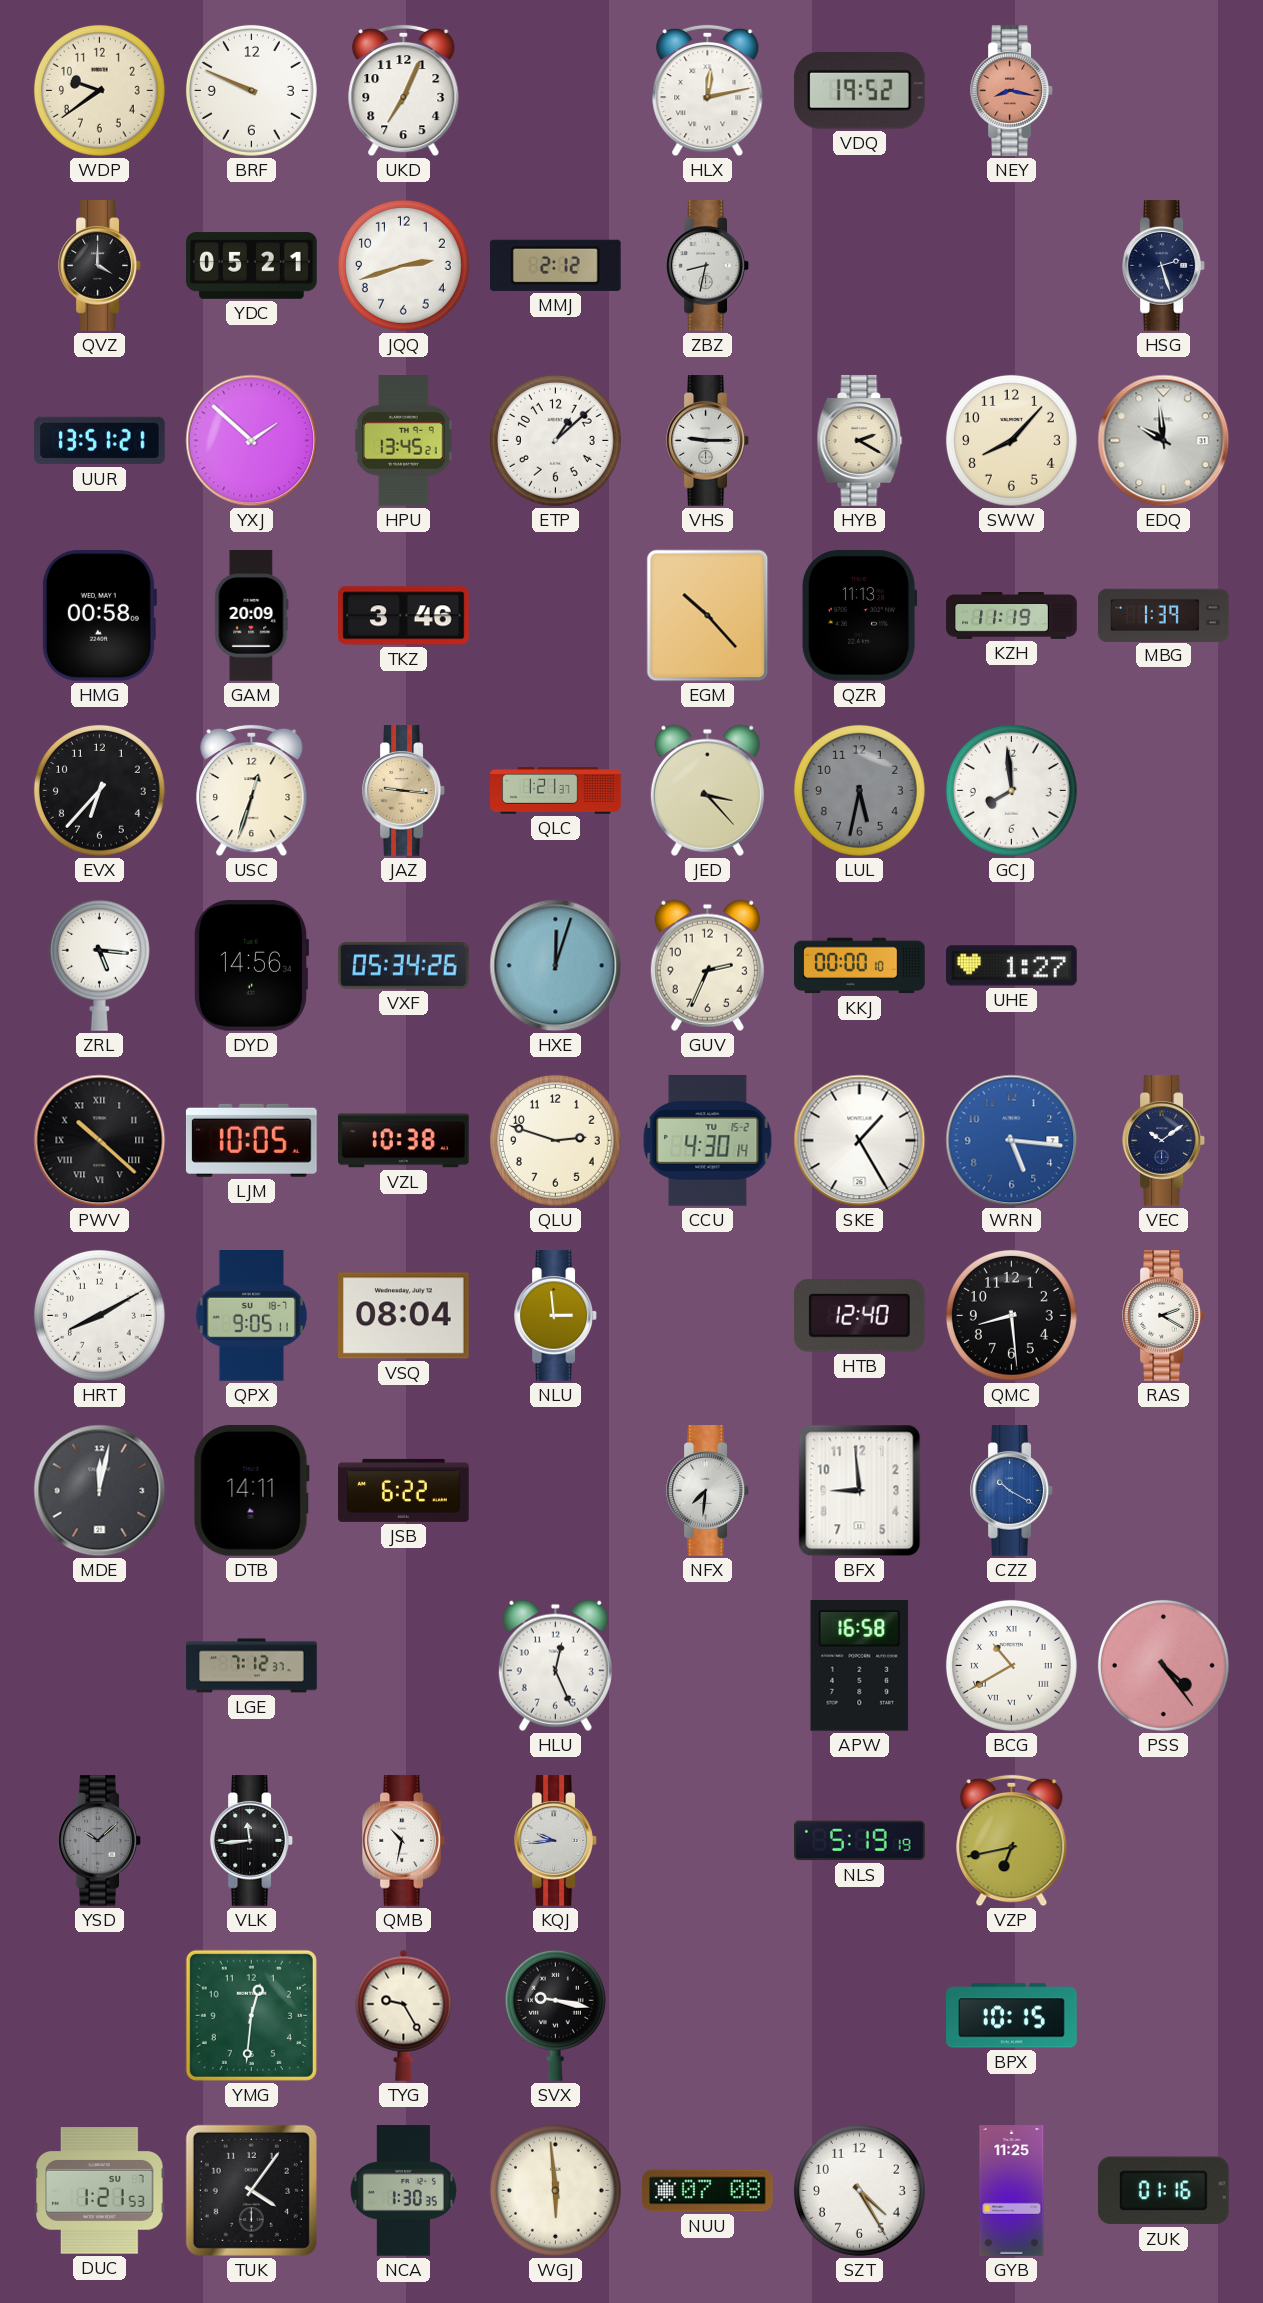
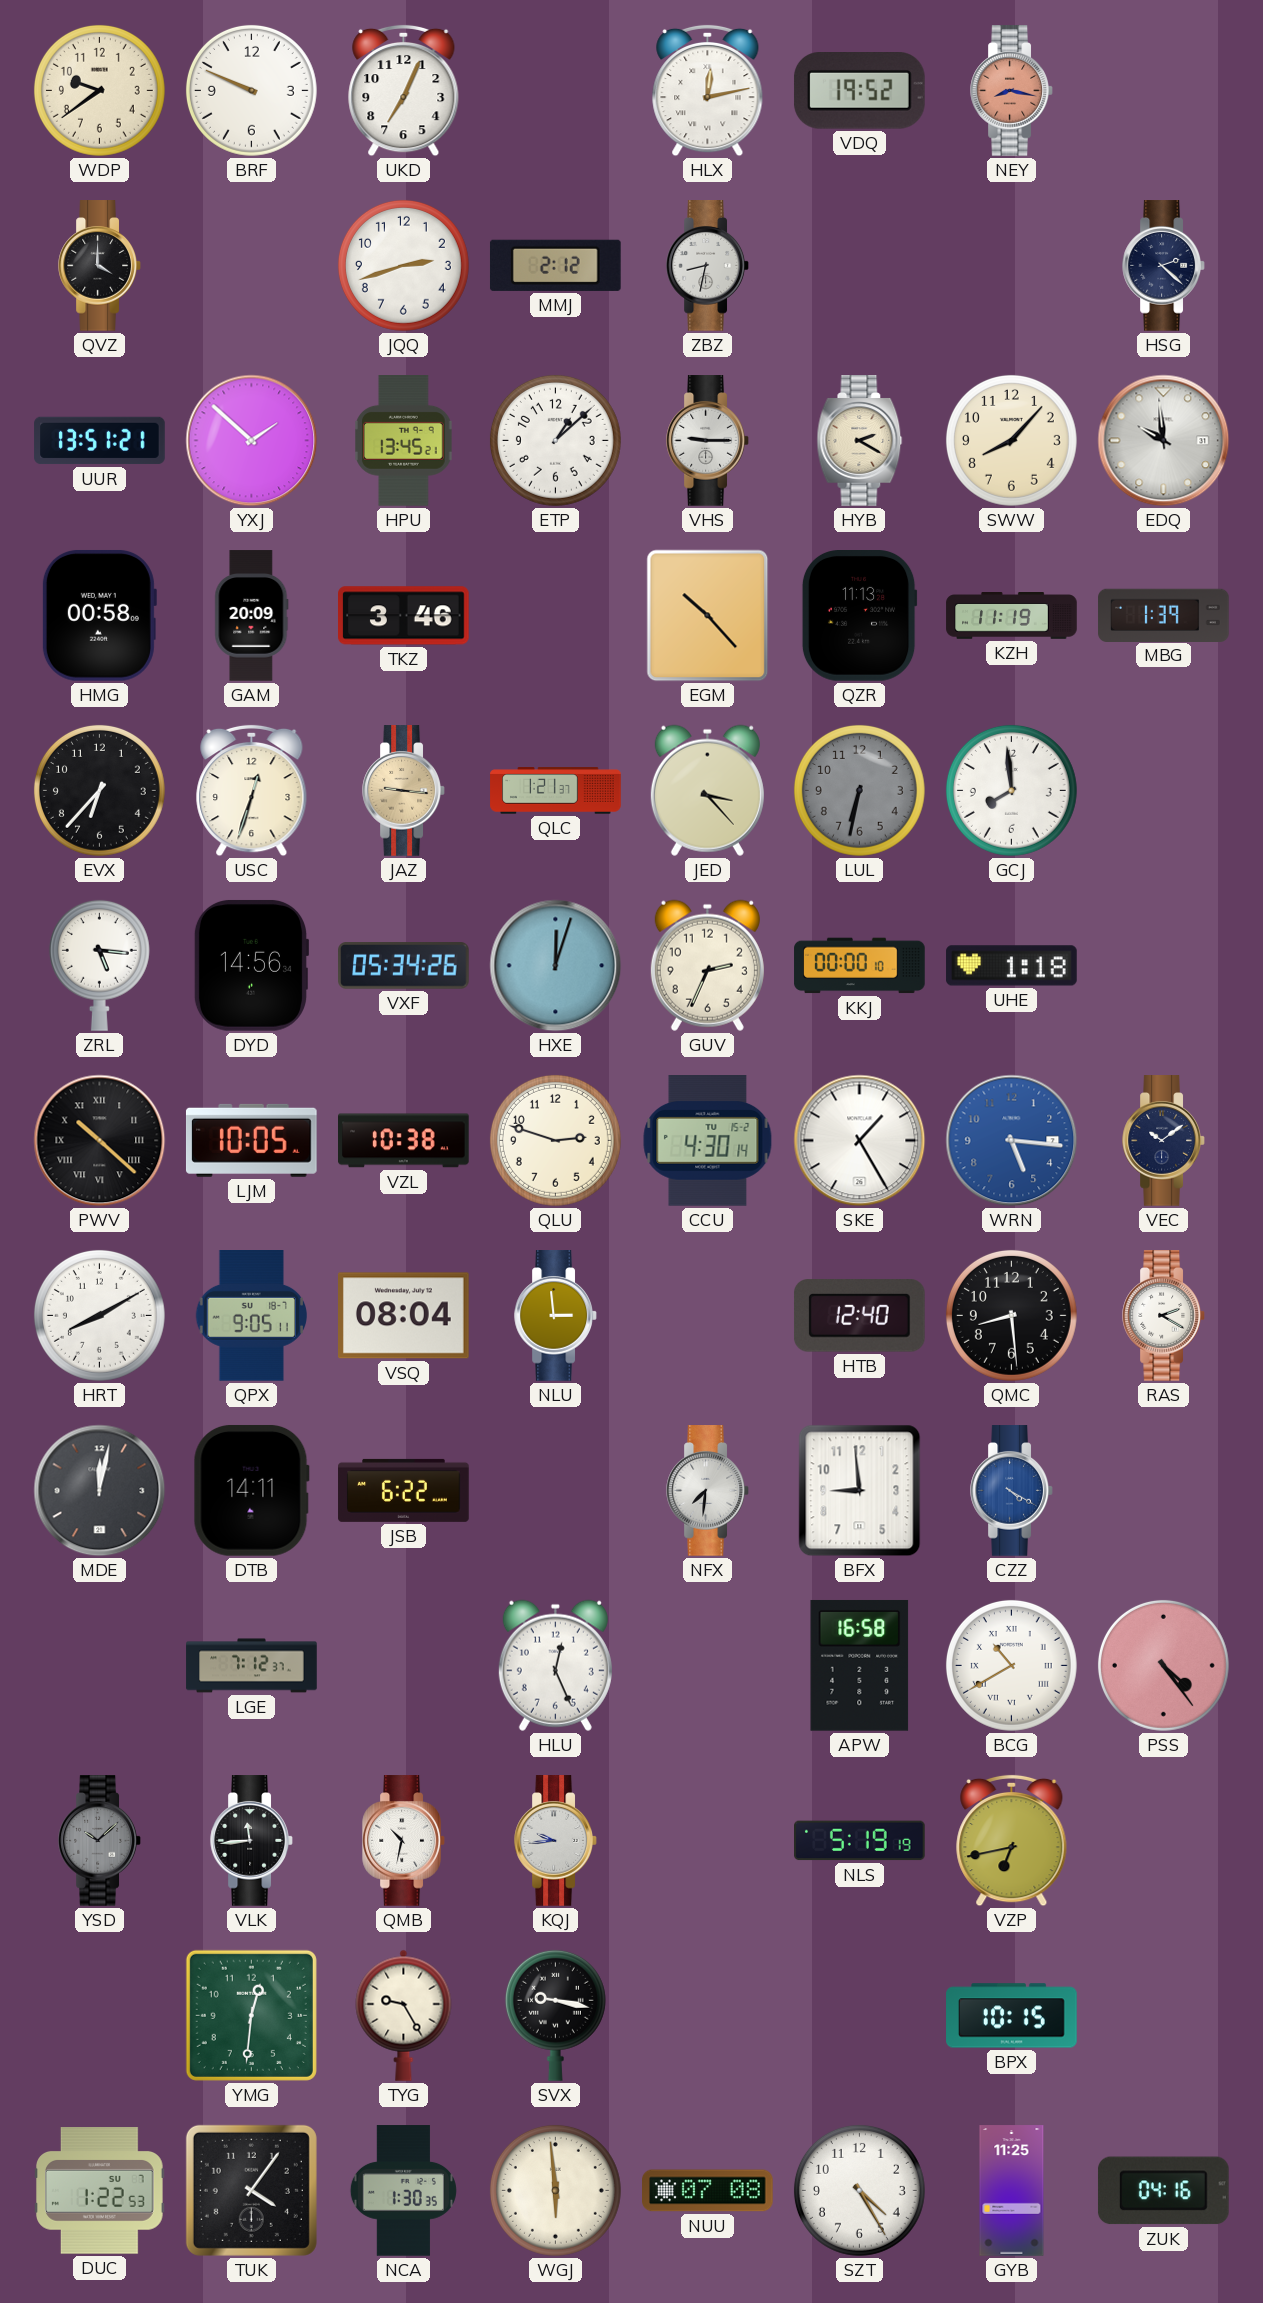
YDC: 05:21 -> none
HSG: 2:27 -> 2:22
LUL: 5:32 -> 6:32
UHE: 1:27 -> 1:18
CZZ: 10:20 -> 4:20
DUC: 1:21 -> 1:22
ZUK: 01:16 -> 04:16
